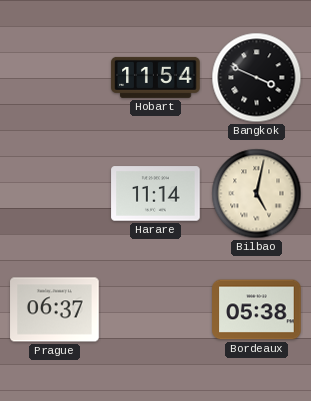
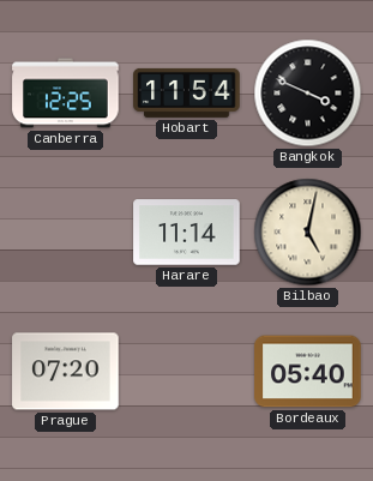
Canberra: none -> 12:25
Prague: 06:37 -> 07:20
Bordeaux: 05:38 -> 05:40
